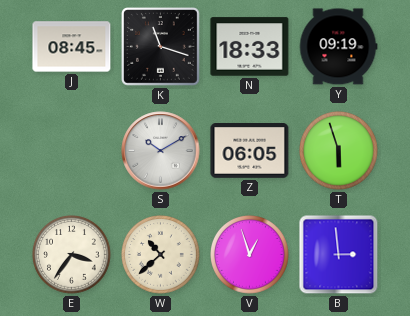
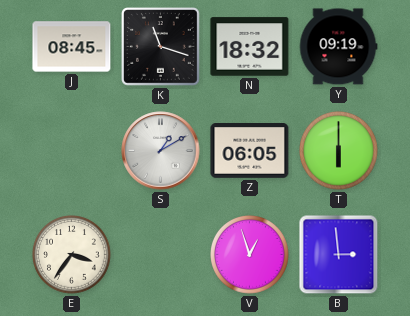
N: 18:33 -> 18:32
S: 10:10 -> 1:10
T: 5:57 -> 6:00
W: 10:38 -> none
